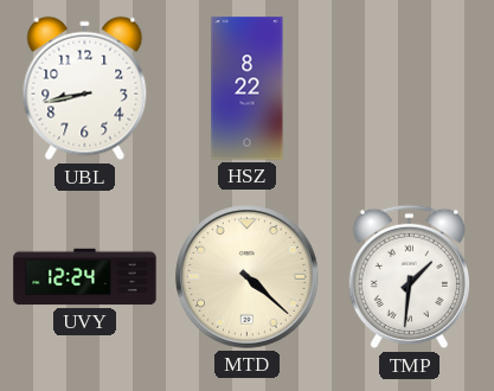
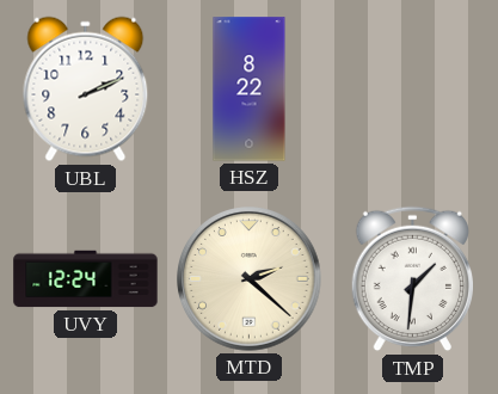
UBL: 8:43 -> 2:11
MTD: 4:22 -> 2:22
